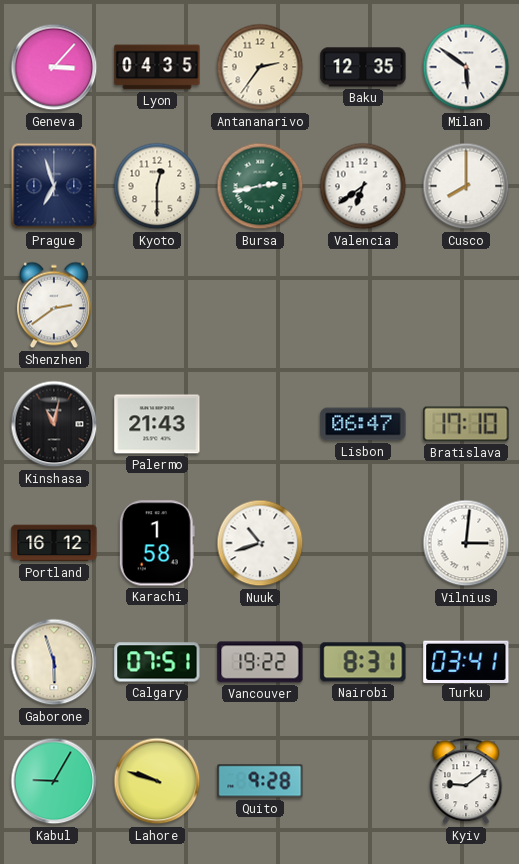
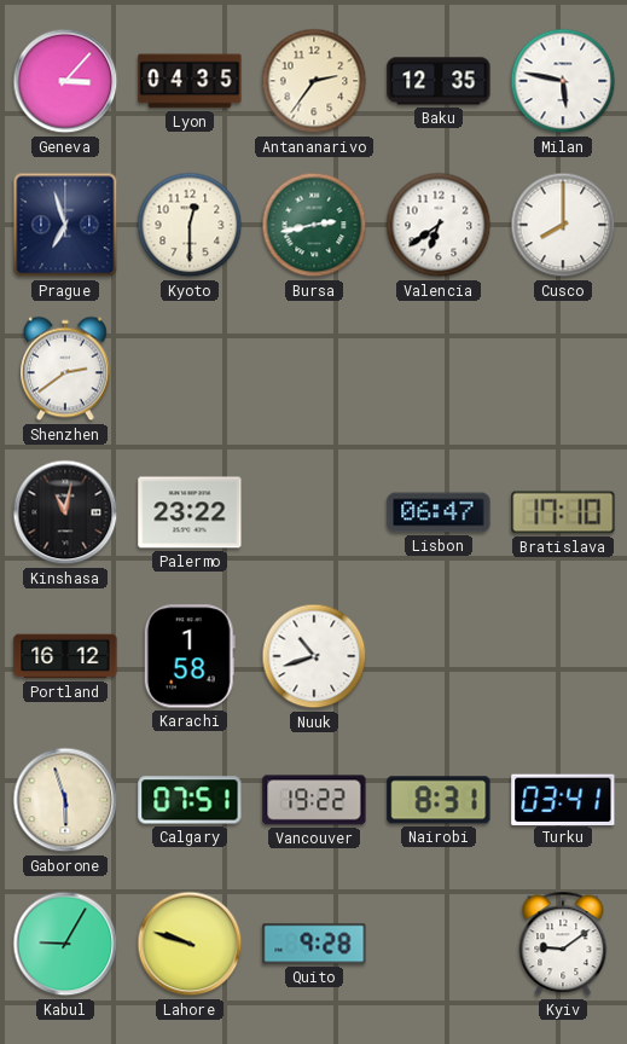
Milan: 5:51 -> 5:47
Palermo: 21:43 -> 23:22
Vilnius: 3:01 -> none
